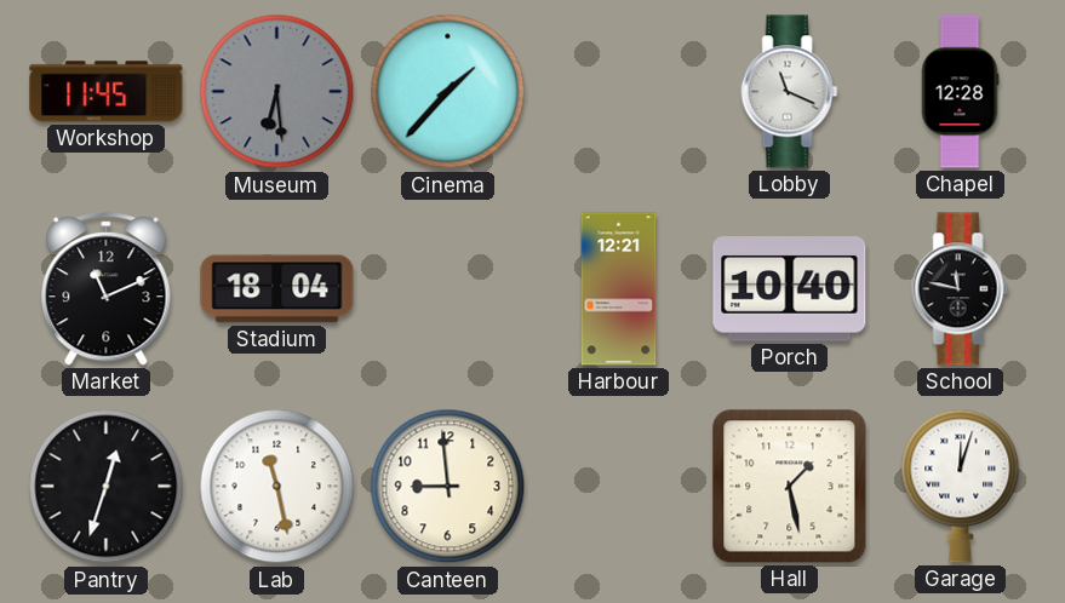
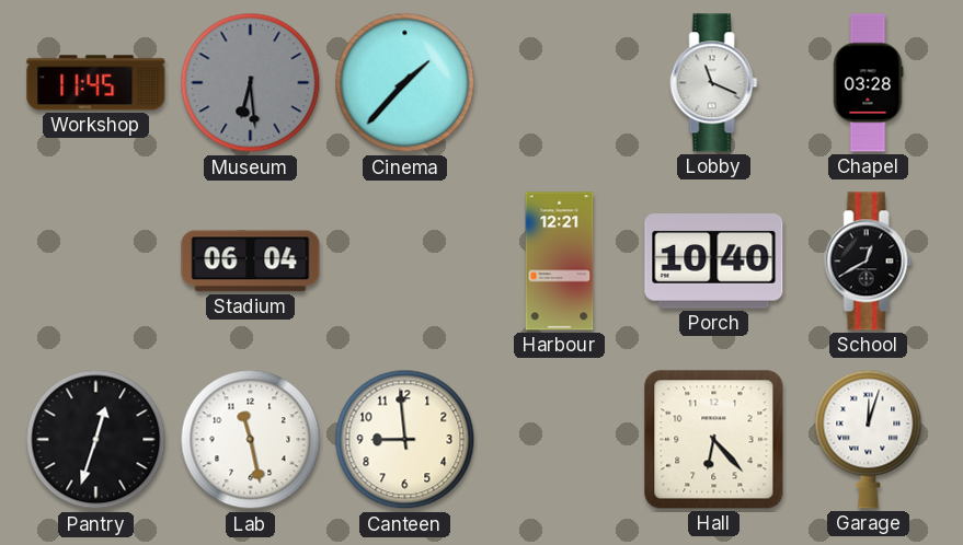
Chapel: 12:28 -> 03:28
Market: 11:11 -> none
Stadium: 18:04 -> 06:04
School: 11:47 -> 12:40
Hall: 1:28 -> 6:23
